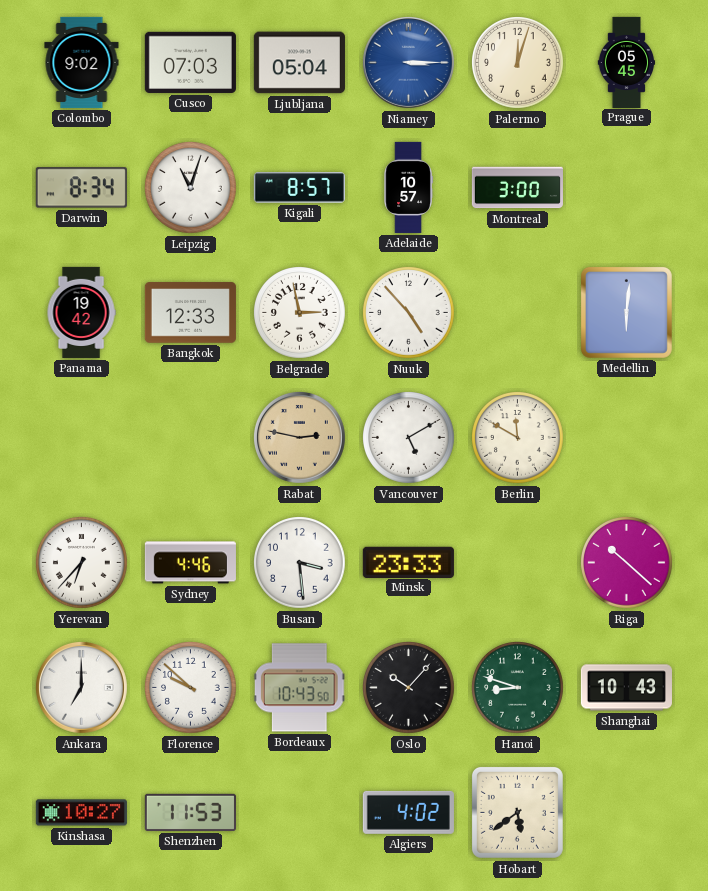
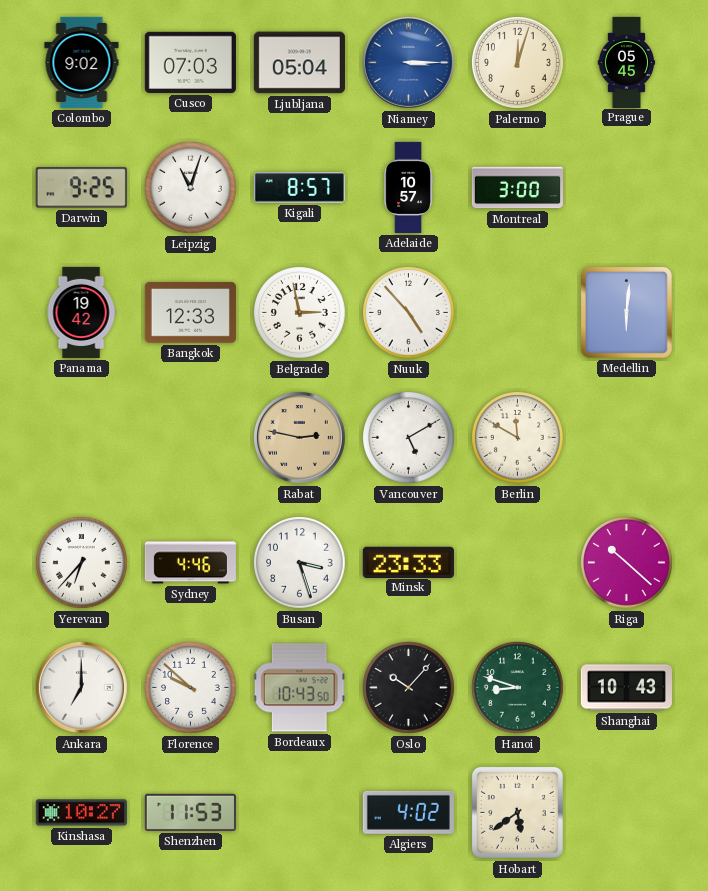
Darwin: 8:34 -> 9:25
Busan: 3:29 -> 3:27
